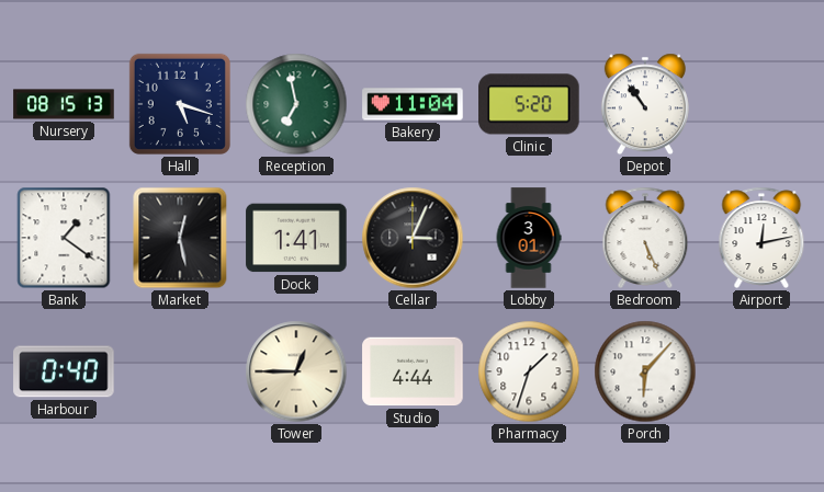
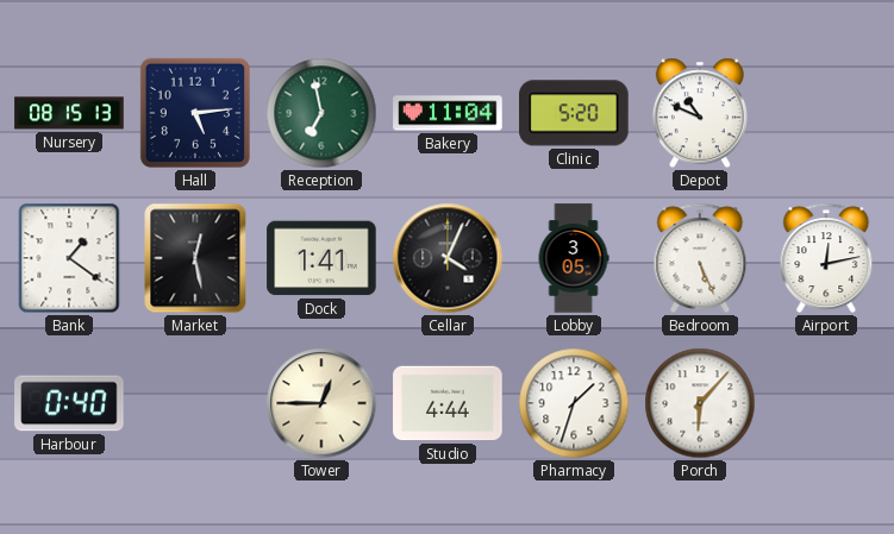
Hall: 5:18 -> 5:14
Depot: 10:54 -> 10:49
Cellar: 3:04 -> 4:04
Lobby: 3:01 -> 3:05
